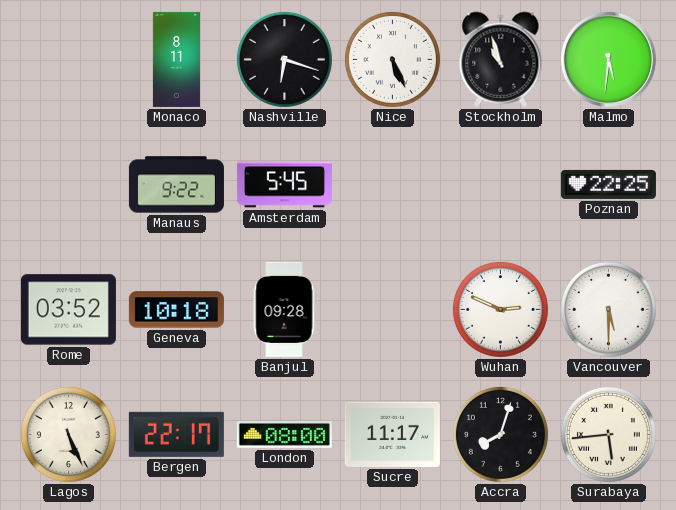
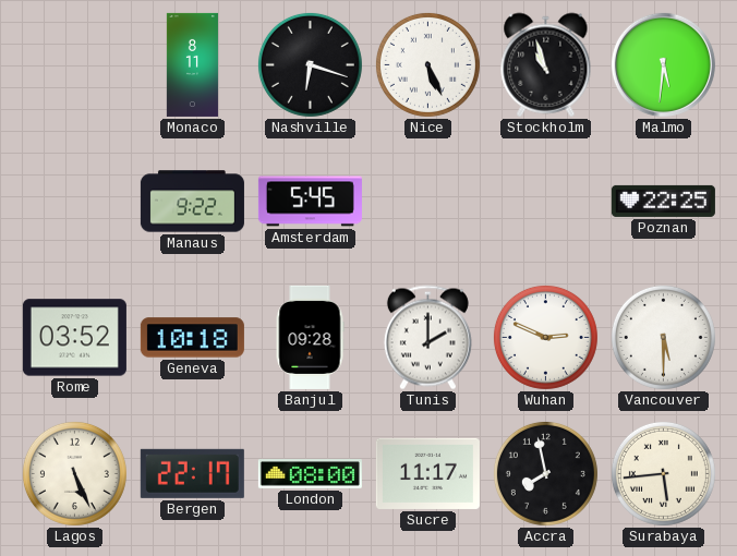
Tunis: none -> 2:00
Accra: 8:03 -> 7:58
